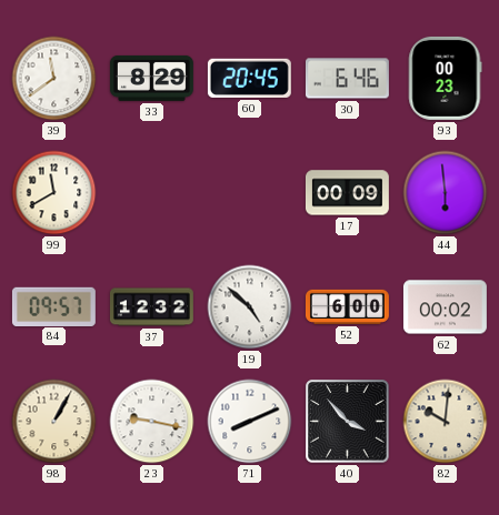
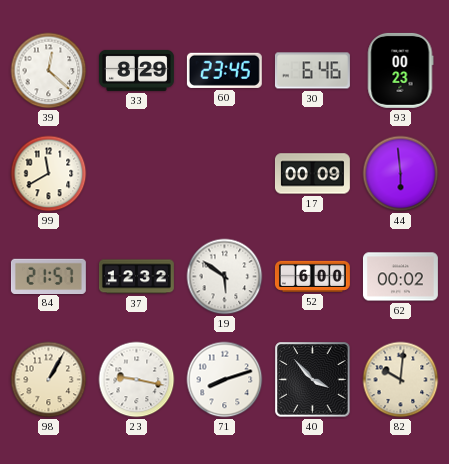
39: 11:39 -> 12:22
60: 20:45 -> 23:45
84: 09:57 -> 21:57
19: 4:52 -> 5:51
71: 8:11 -> 8:12
